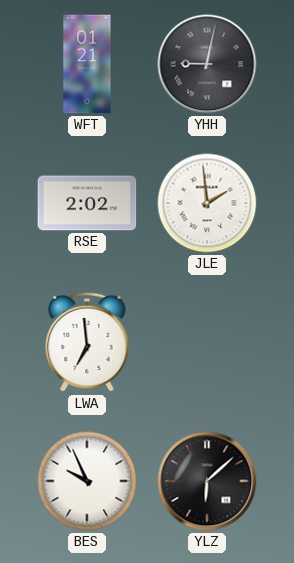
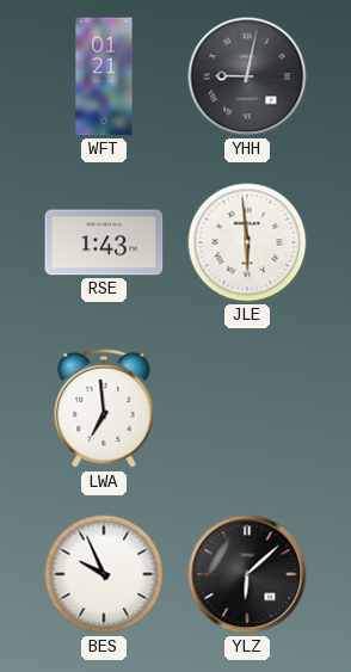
RSE: 2:02 -> 1:43
JLE: 1:59 -> 5:59
